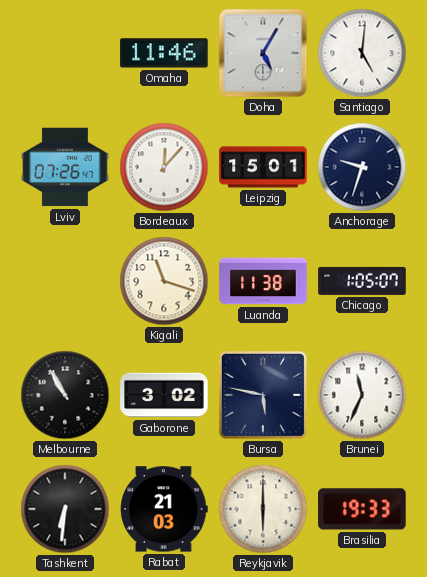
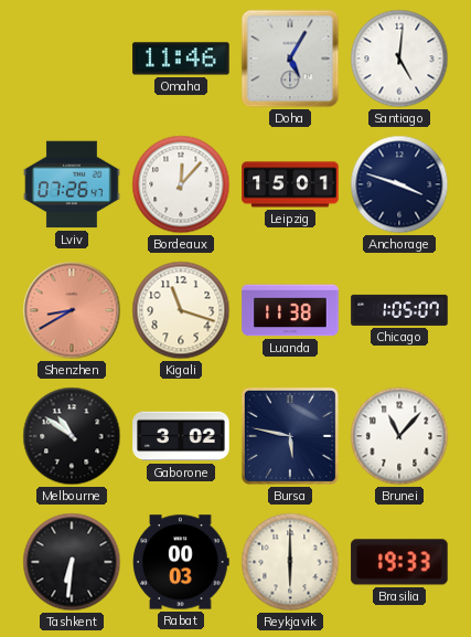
Anchorage: 9:33 -> 3:48
Shenzhen: none -> 8:40
Melbourne: 10:55 -> 10:51
Brunei: 11:34 -> 11:07
Rabat: 21:03 -> 00:03
